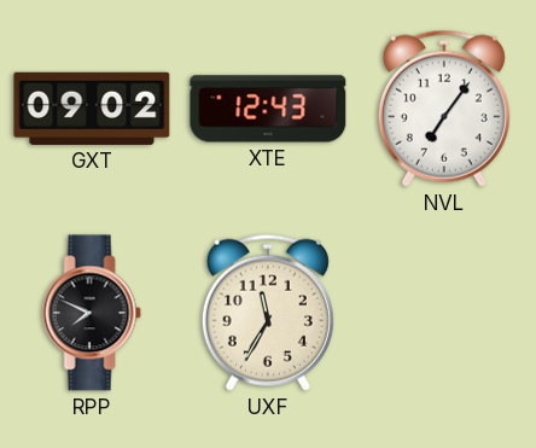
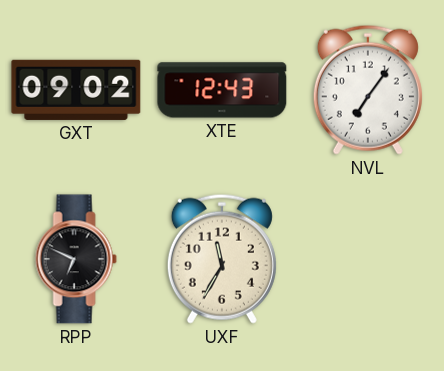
RPP: 7:49 -> 6:49
